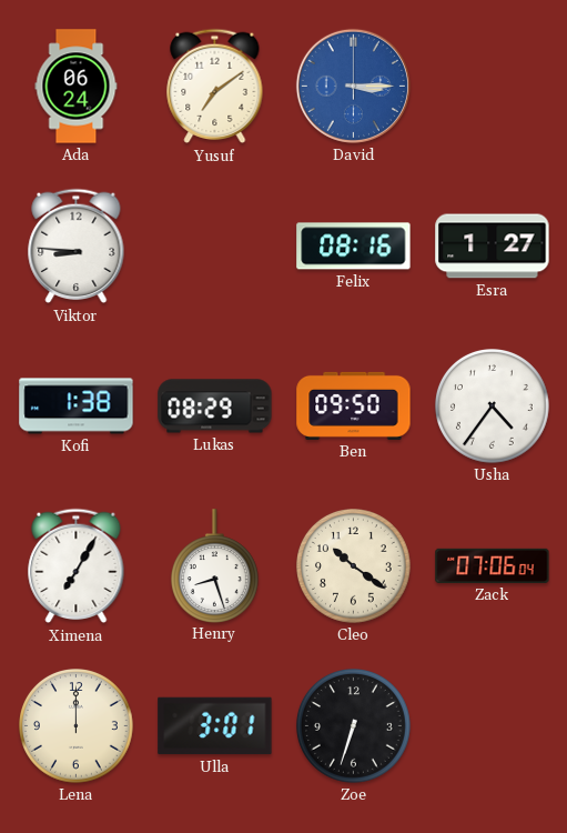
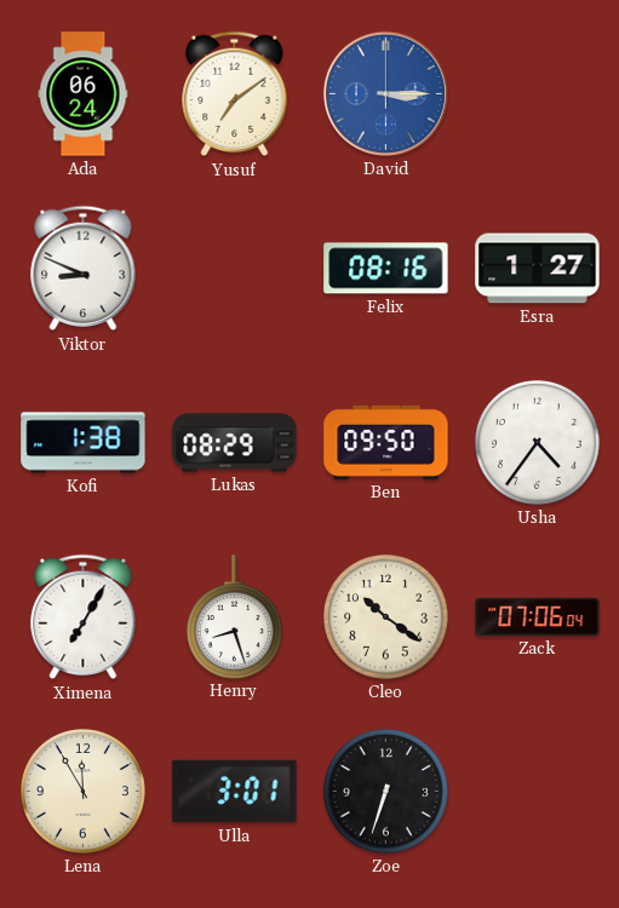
Viktor: 8:46 -> 8:49
Lena: 12:00 -> 11:55
